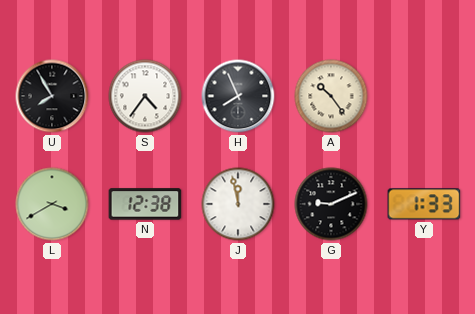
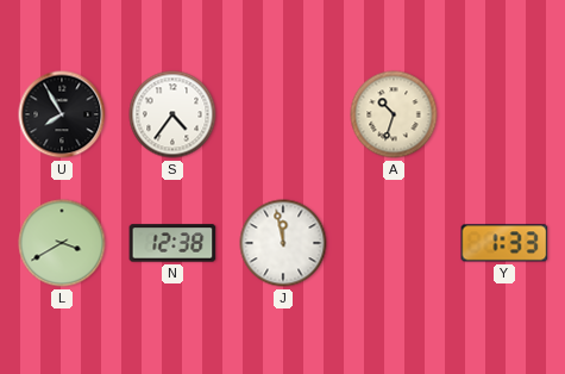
H: 7:56 -> none
A: 10:24 -> 10:33
G: 9:11 -> none
